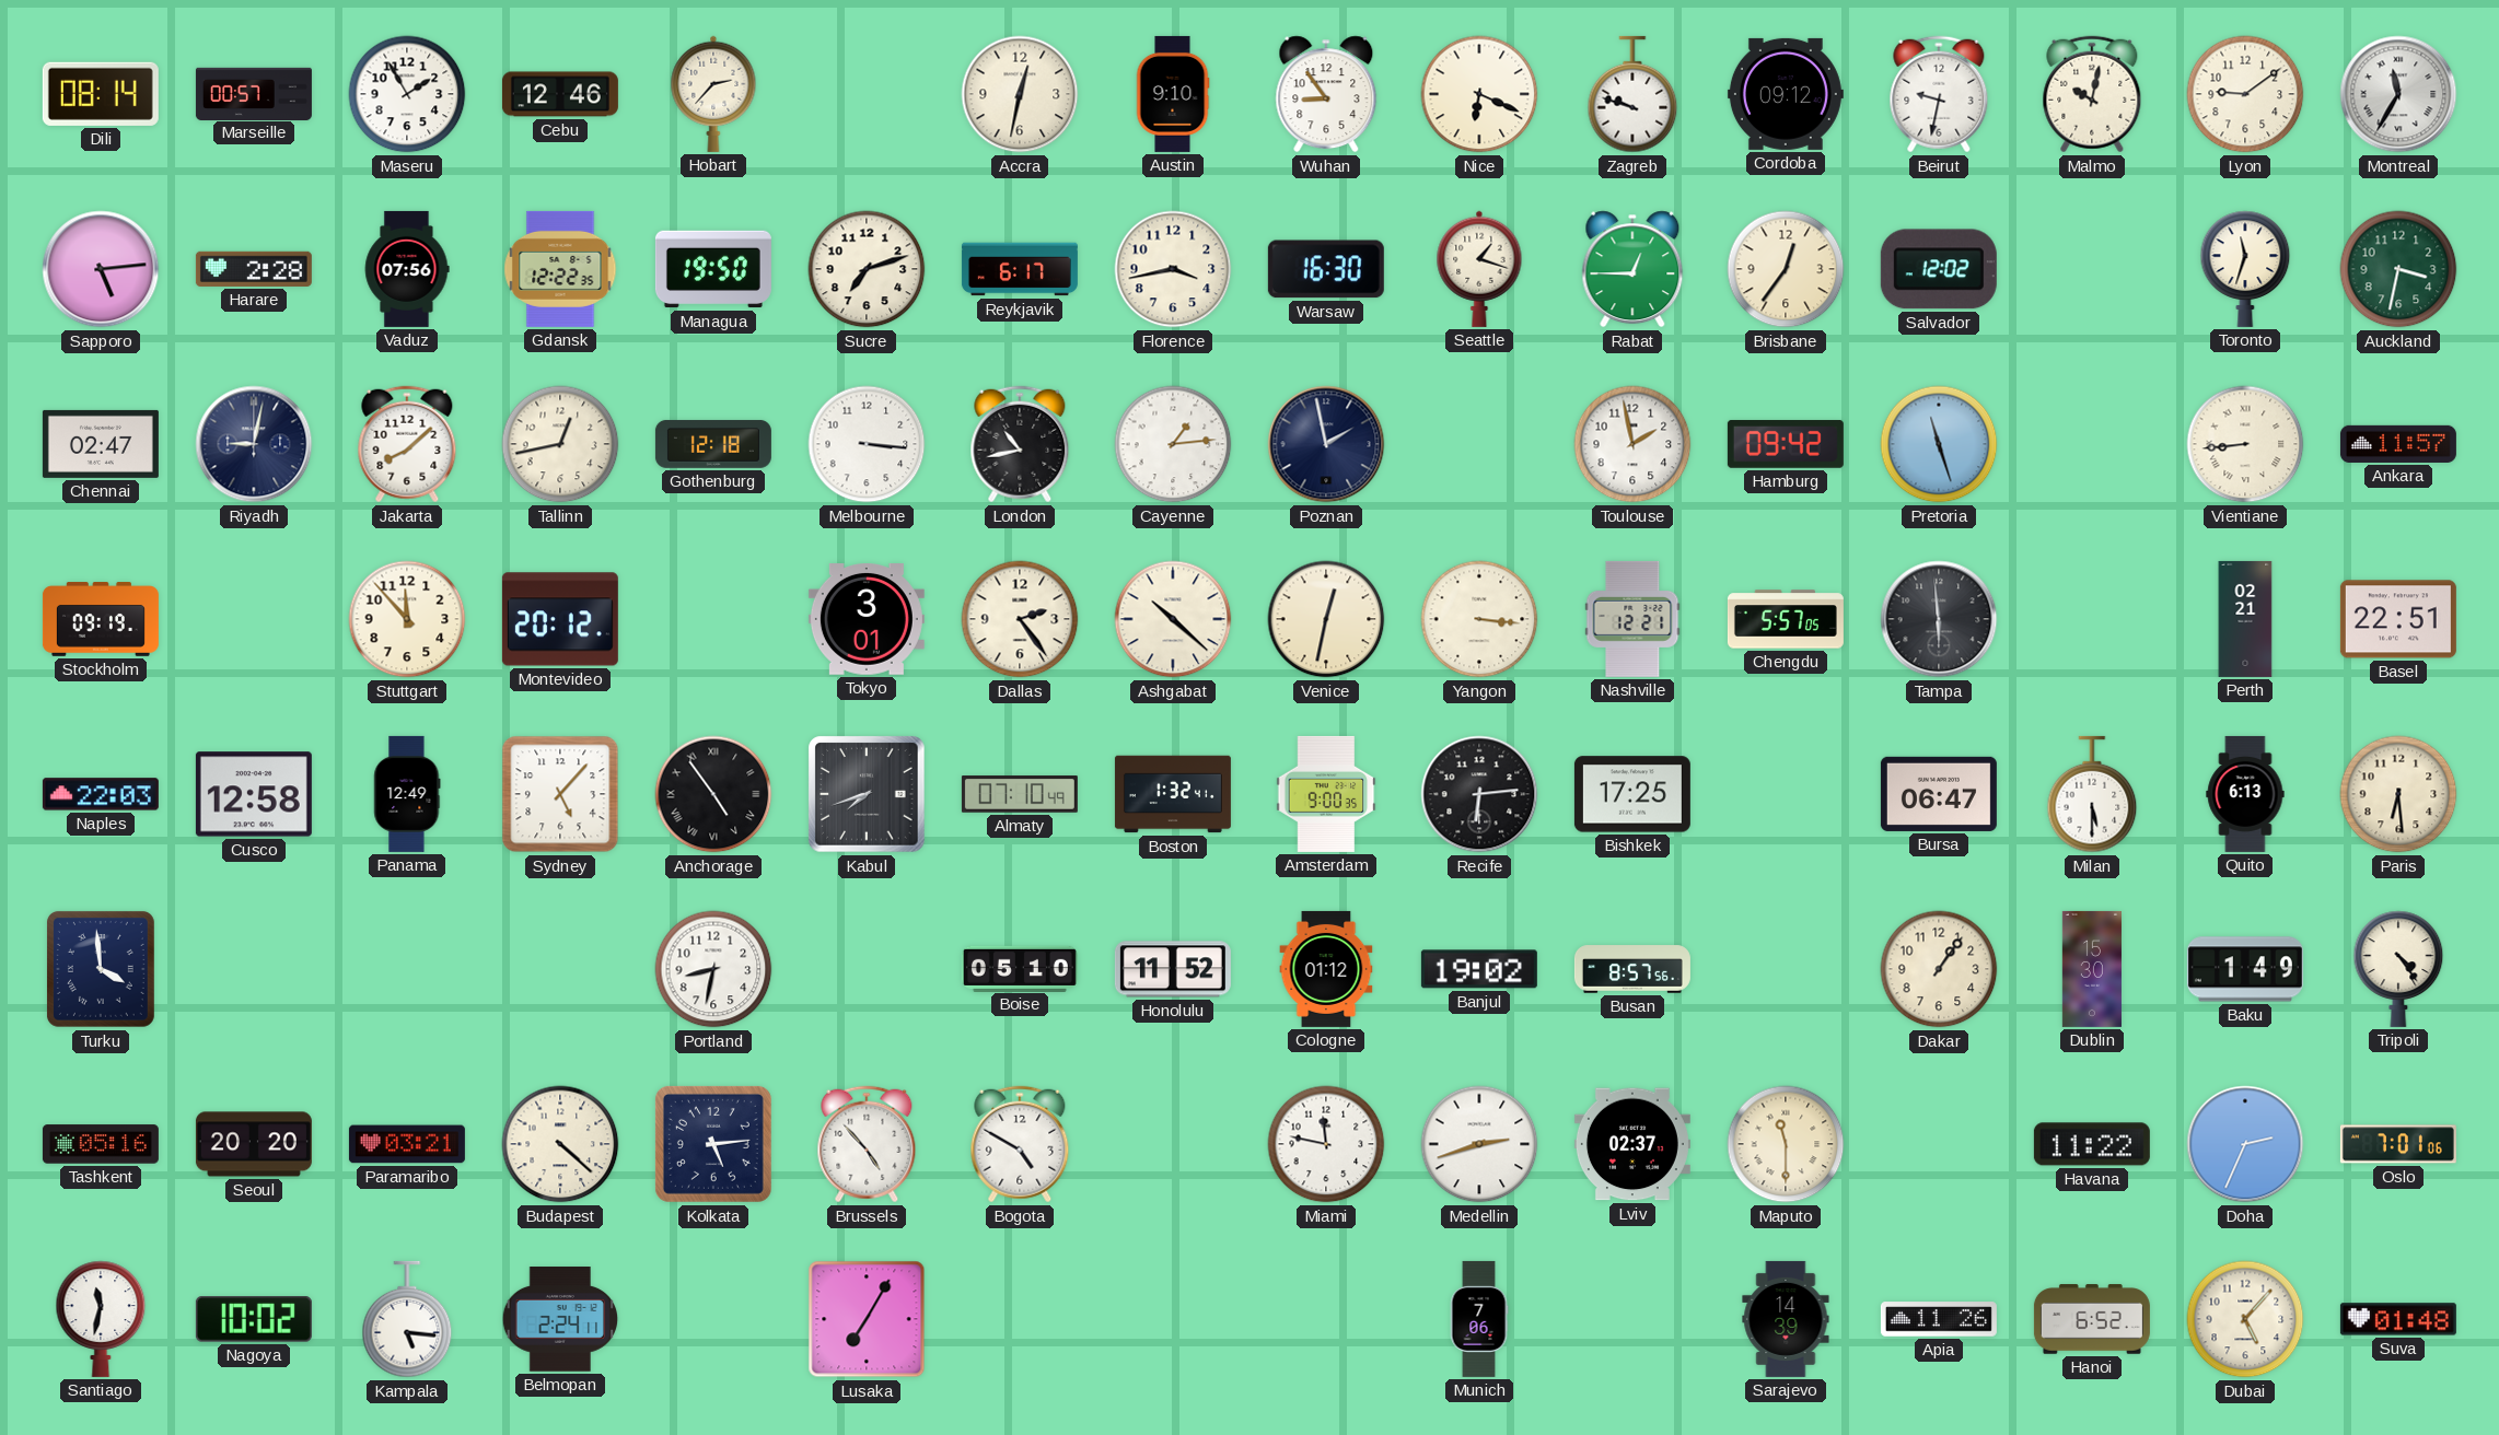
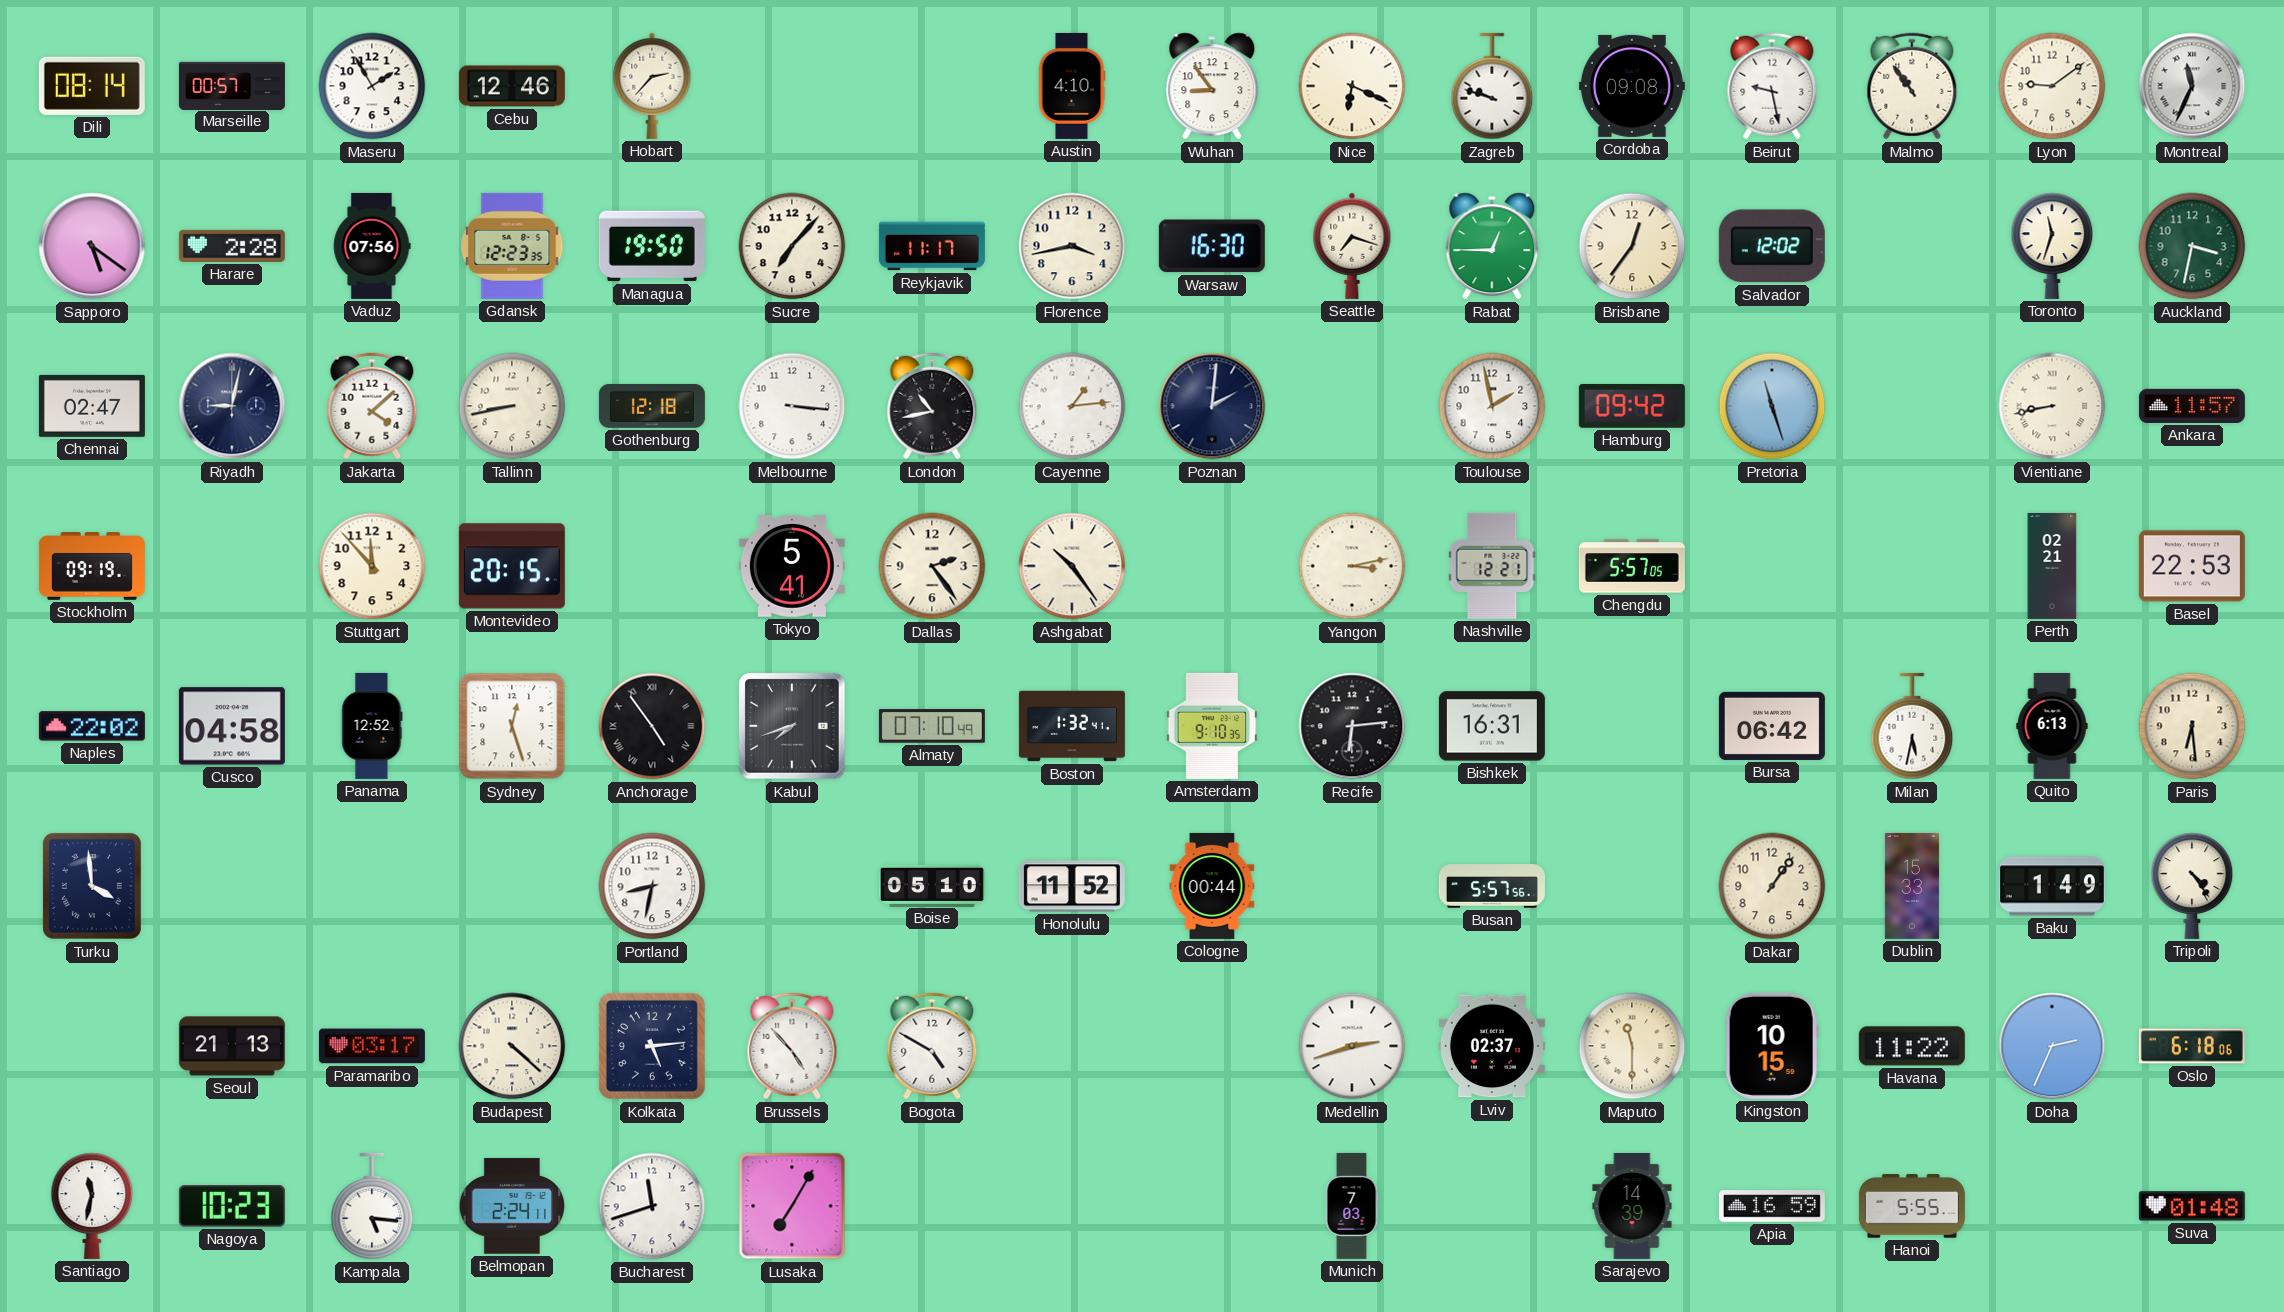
Accra: 12:32 -> none
Austin: 9:10 -> 4:10
Cordoba: 09:12 -> 09:08
Beirut: 9:32 -> 9:28
Malmo: 10:02 -> 10:54
Montreal: 11:35 -> 11:34
Sapporo: 5:14 -> 5:21
Gdansk: 12:22 -> 12:23
Sucre: 7:12 -> 7:07
Reykjavik: 6:17 -> 11:17
Seattle: 1:18 -> 7:18
Jakarta: 8:08 -> 4:08
Tallinn: 12:43 -> 8:43
Poznan: 1:58 -> 2:01
Vientiane: 8:44 -> 8:43
Montevideo: 20:12 -> 20:15
Tokyo: 3:01 -> 5:41
Ashgabat: 10:22 -> 10:24
Venice: 12:32 -> none
Yangon: 3:16 -> 3:13
Tampa: 5:59 -> none
Basel: 22:51 -> 22:53
Naples: 22:03 -> 22:02
Cusco: 12:58 -> 04:58
Panama: 12:49 -> 12:52
Sydney: 5:07 -> 12:27
Amsterdam: 9:00 -> 9:10
Bishkek: 17:25 -> 16:31
Bursa: 06:47 -> 06:42
Milan: 5:30 -> 5:32
Cologne: 01:12 -> 00:44
Banjul: 19:02 -> none
Busan: 8:57 -> 5:57
Dublin: 15:30 -> 15:33
Tashkent: 05:16 -> none
Seoul: 20:20 -> 21:13
Paramaribo: 03:21 -> 03:17
Miami: 11:47 -> none
Kingston: none -> 10:15
Oslo: 7:01 -> 6:18
Nagoya: 10:02 -> 10:23
Bucharest: none -> 11:42
Munich: 7:06 -> 7:03
Apia: 11:26 -> 16:59
Hanoi: 6:52 -> 5:55
Dubai: 5:07 -> none
